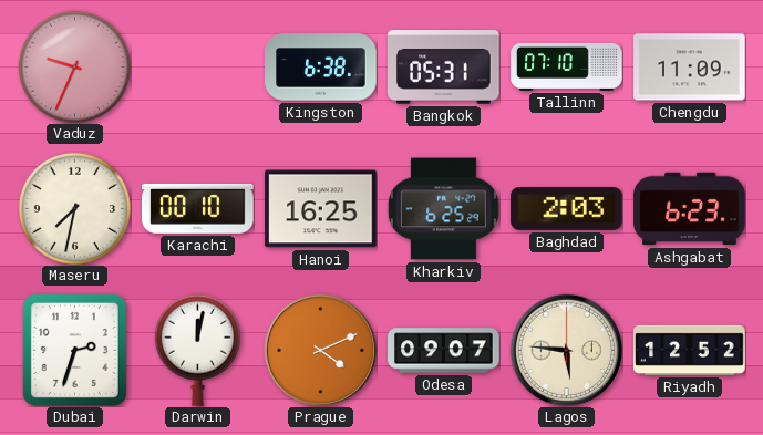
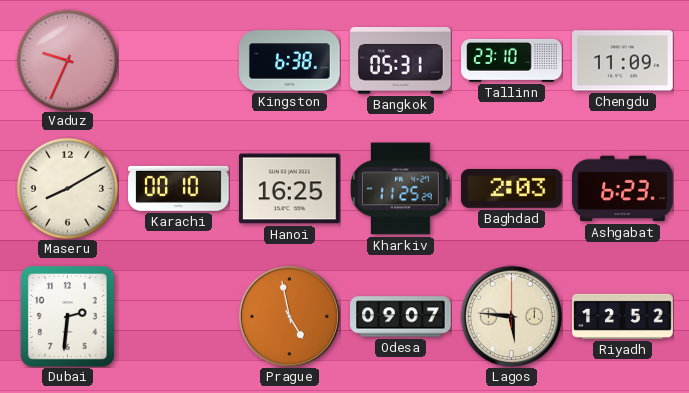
Tallinn: 07:10 -> 23:10
Maseru: 7:32 -> 8:10
Kharkiv: 6:25 -> 11:25
Dubai: 2:33 -> 2:31
Darwin: 12:02 -> none
Prague: 4:11 -> 4:58
